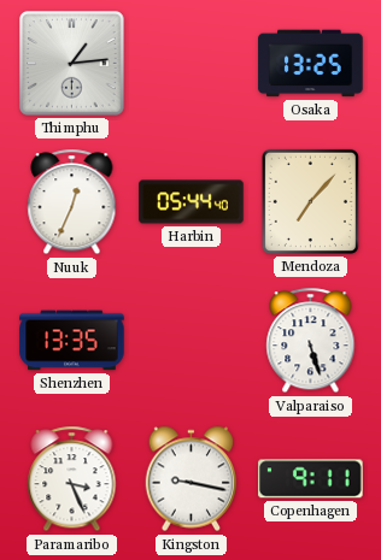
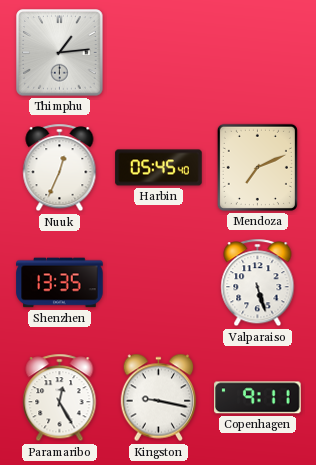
Osaka: 13:25 -> none
Harbin: 05:44 -> 05:45
Mendoza: 7:07 -> 7:11
Paramaribo: 3:26 -> 12:25
